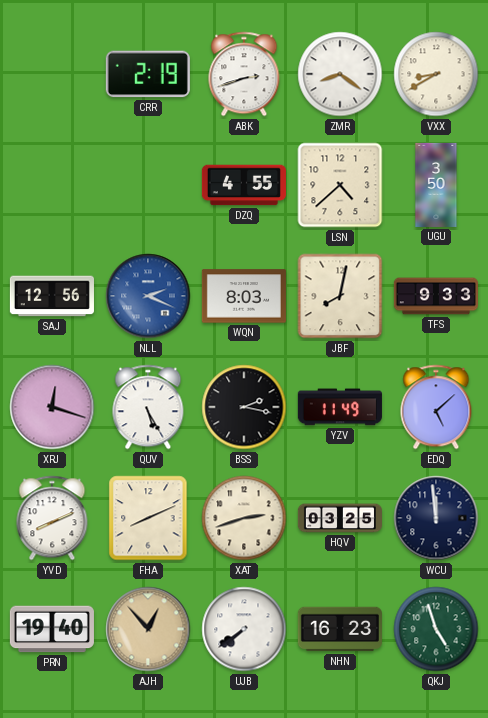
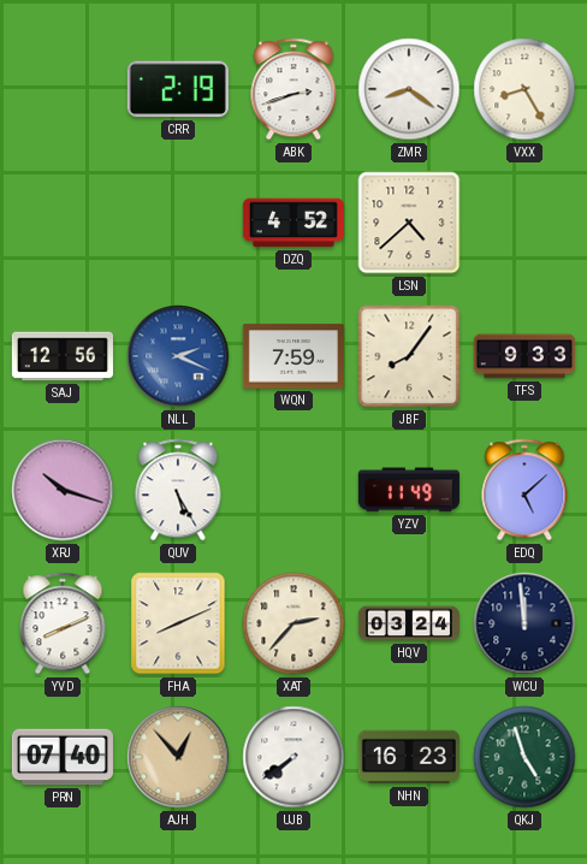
VXX: 8:40 -> 8:25
DZQ: 4:55 -> 4:52
UGU: 3:50 -> none
WQN: 8:03 -> 7:59
JBF: 8:02 -> 8:06
XRJ: 12:18 -> 10:18
BSS: 2:17 -> none
XAT: 2:42 -> 2:37
HQV: 03:25 -> 03:24
PRN: 19:40 -> 07:40
